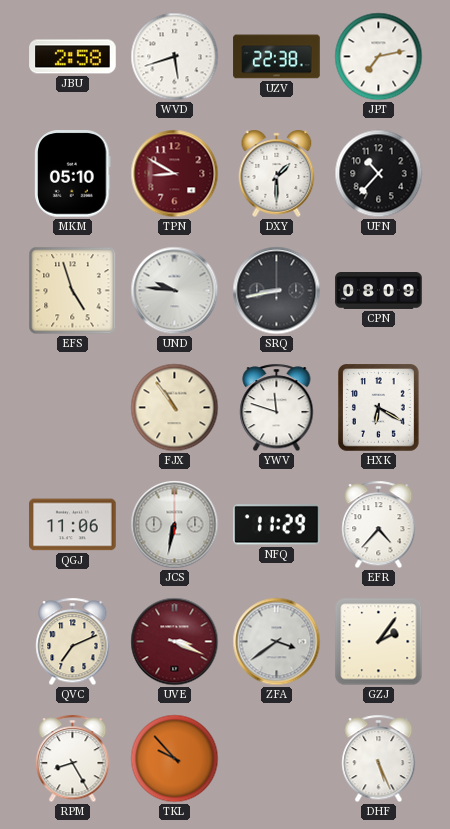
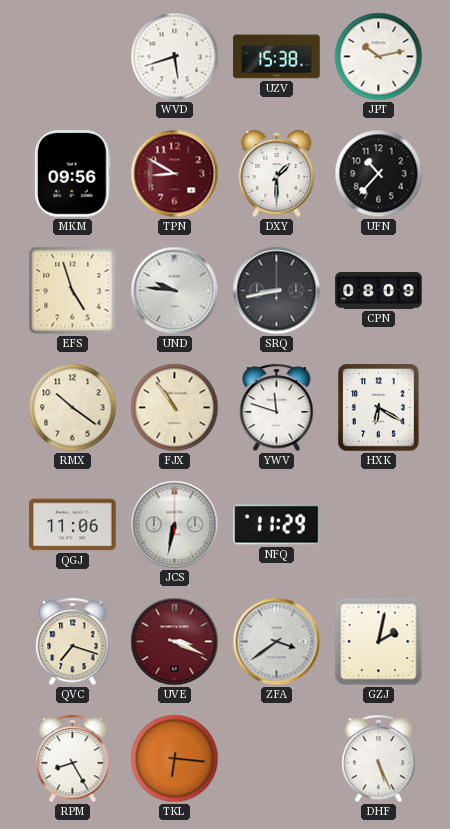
JBU: 2:58 -> none
UZV: 22:38 -> 15:38
JPT: 7:13 -> 10:13
MKM: 05:10 -> 09:56
RMX: none -> 10:21
EFR: 4:37 -> none
QVC: 7:11 -> 7:18
GZJ: 2:06 -> 2:02
TKL: 9:53 -> 6:16
